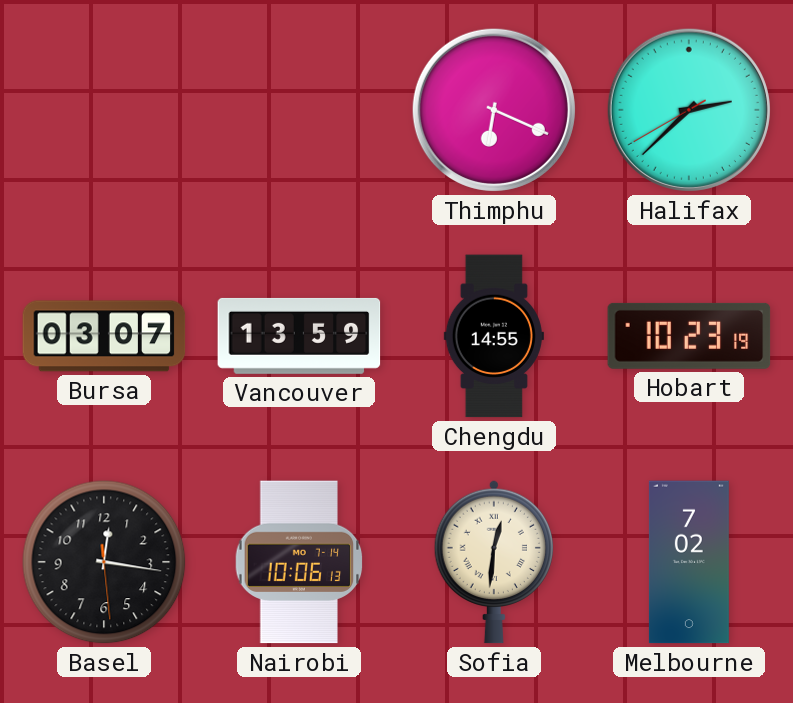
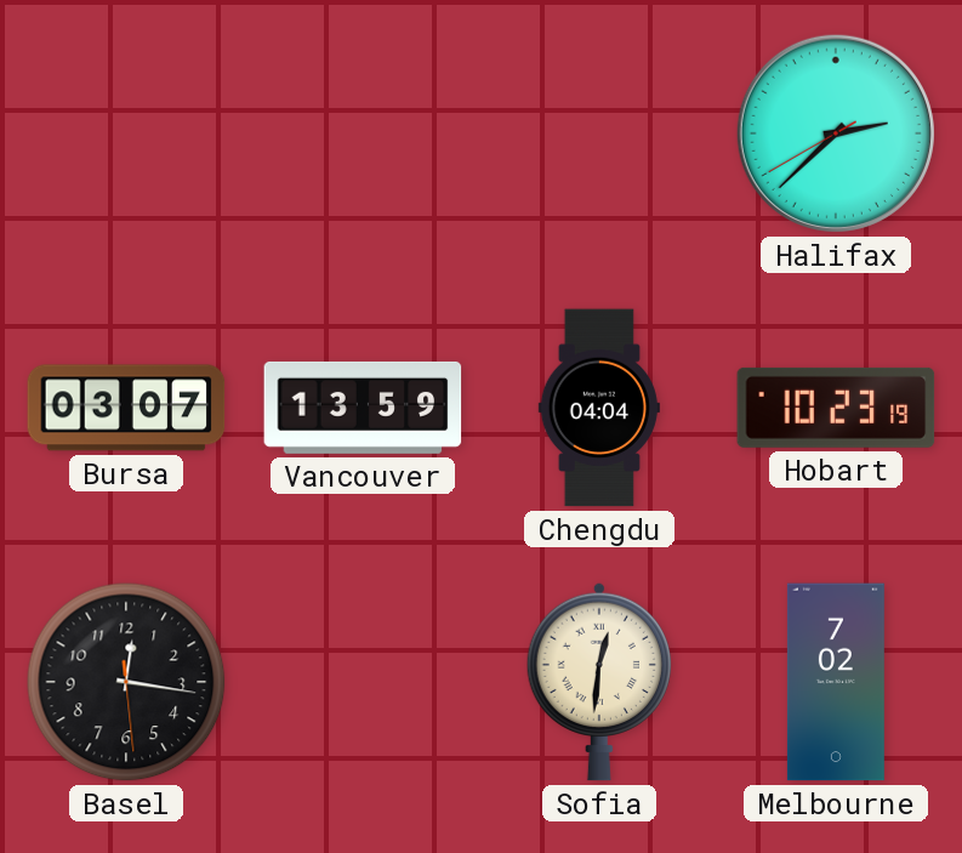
Thimphu: 6:19 -> none
Chengdu: 14:55 -> 04:04
Nairobi: 10:06 -> none
